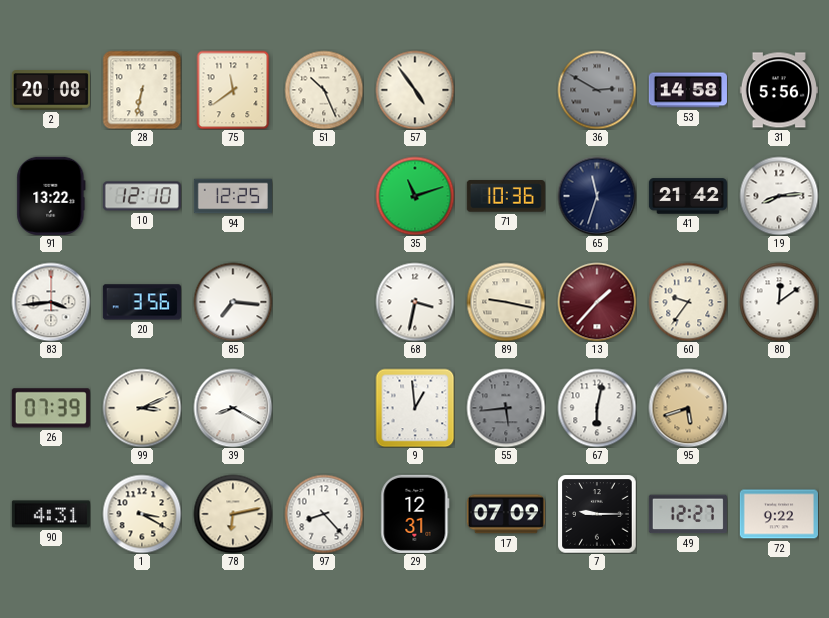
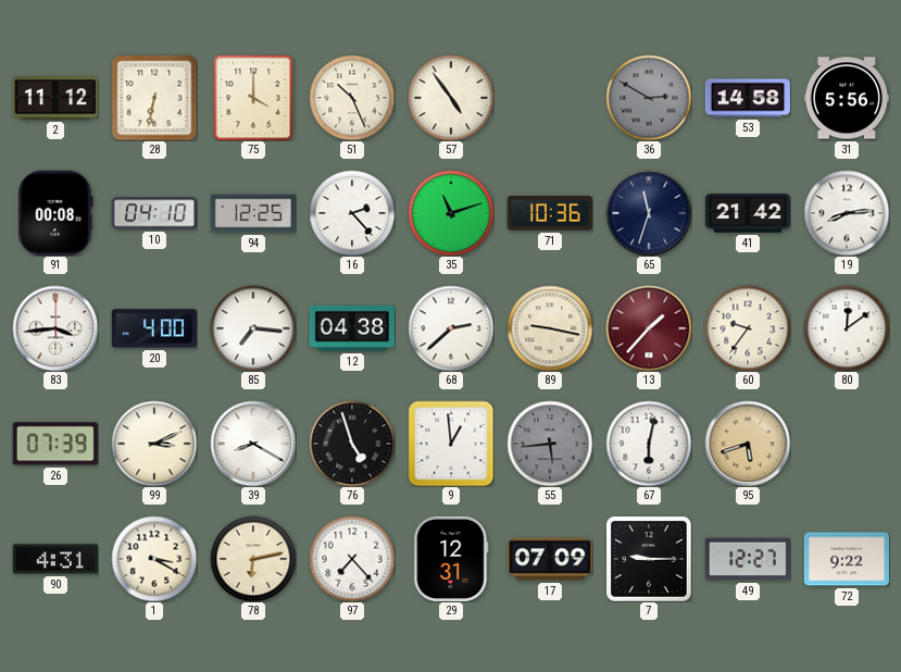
2: 20:08 -> 11:12
75: 11:39 -> 4:00
91: 13:22 -> 00:08
10: 12:10 -> 04:10
16: none -> 2:23
20: 3:56 -> 4:00
12: none -> 04:38
68: 3:32 -> 2:38
76: none -> 4:57
97: 8:23 -> 7:23
